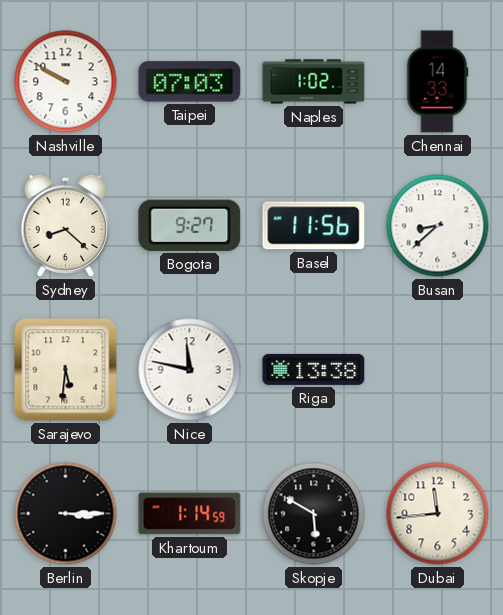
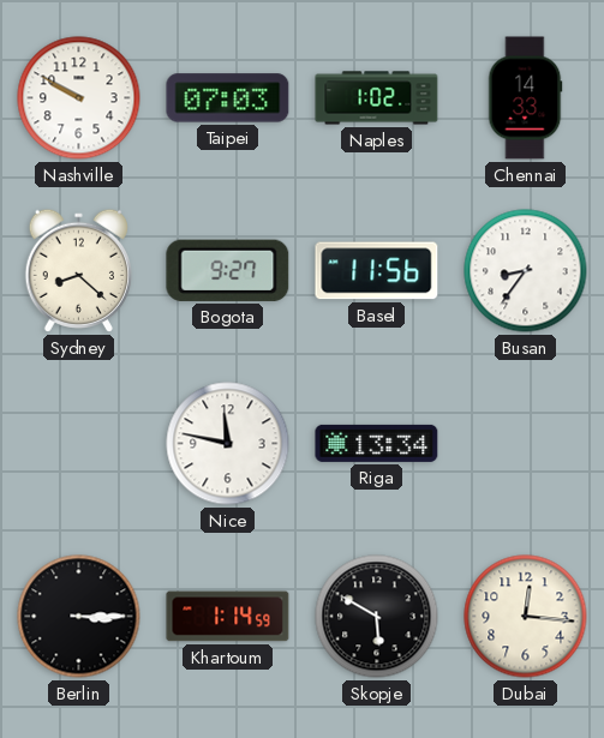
Busan: 8:38 -> 8:36
Sarajevo: 5:31 -> none
Riga: 13:38 -> 13:34
Dubai: 11:44 -> 12:16
